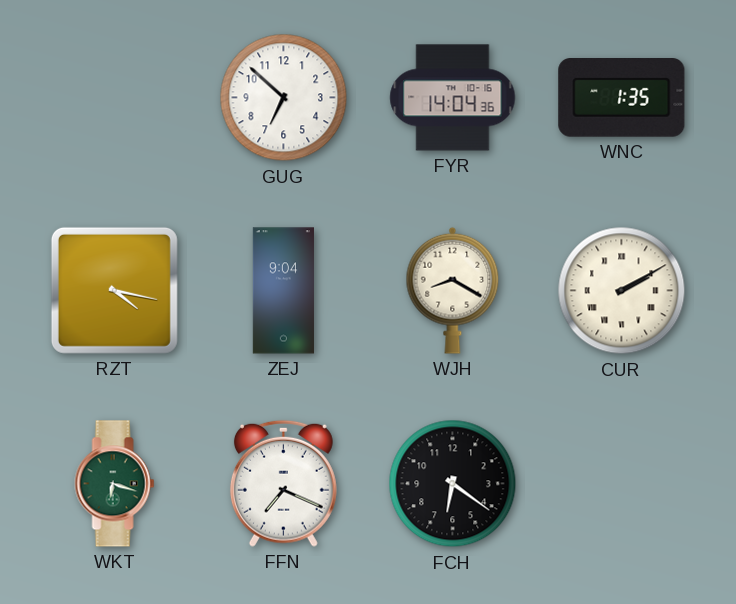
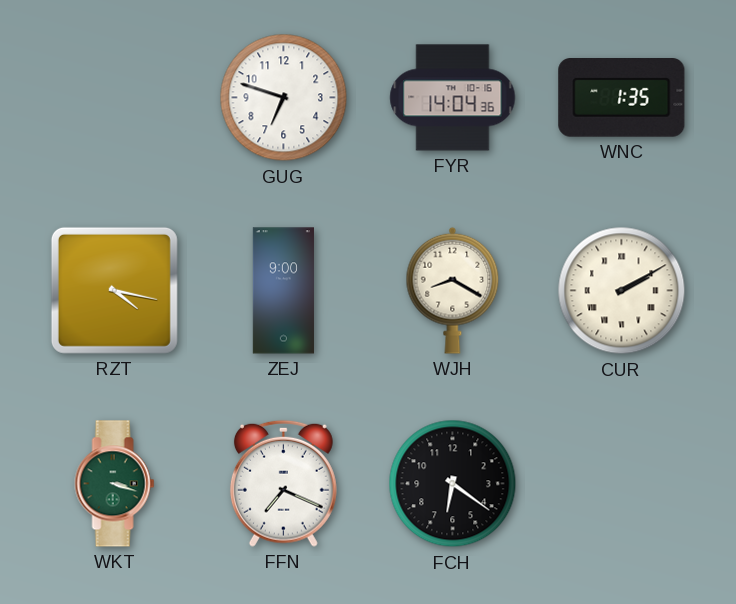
GUG: 6:52 -> 6:48
ZEJ: 9:04 -> 9:00
WKT: 6:18 -> 3:18
